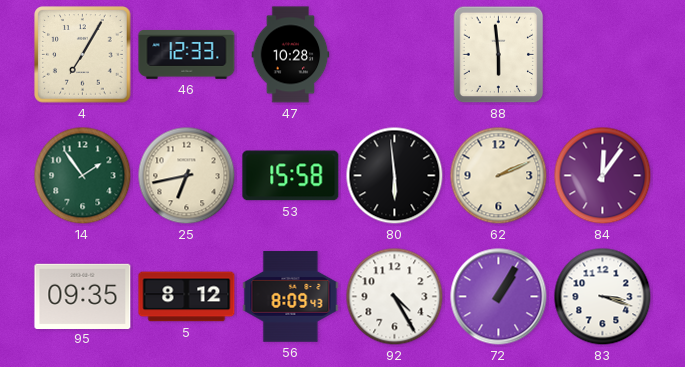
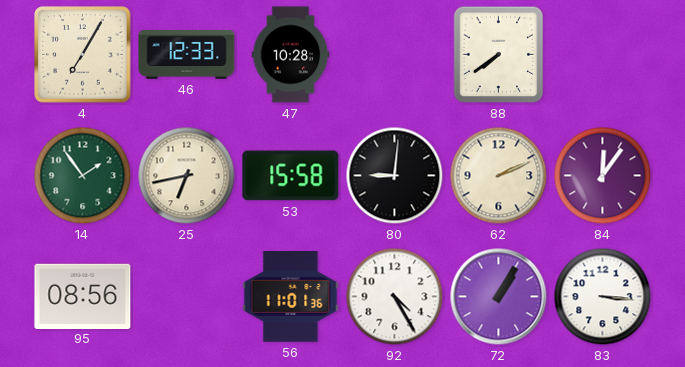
88: 5:59 -> 7:39
80: 5:59 -> 9:01
95: 09:35 -> 08:56
5: 8:12 -> none
56: 8:09 -> 11:01
83: 3:18 -> 3:16
